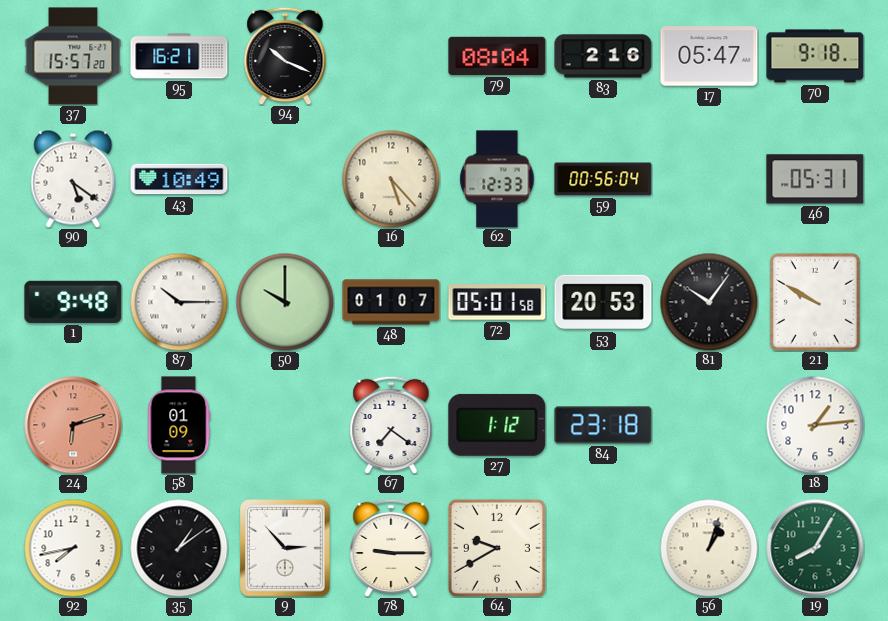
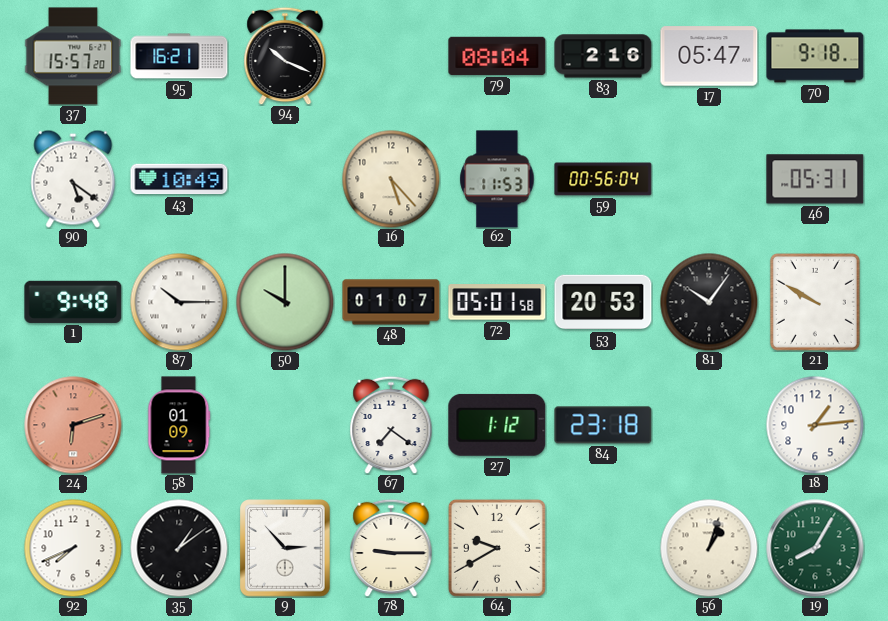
62: 12:33 -> 11:53
92: 7:43 -> 7:41
